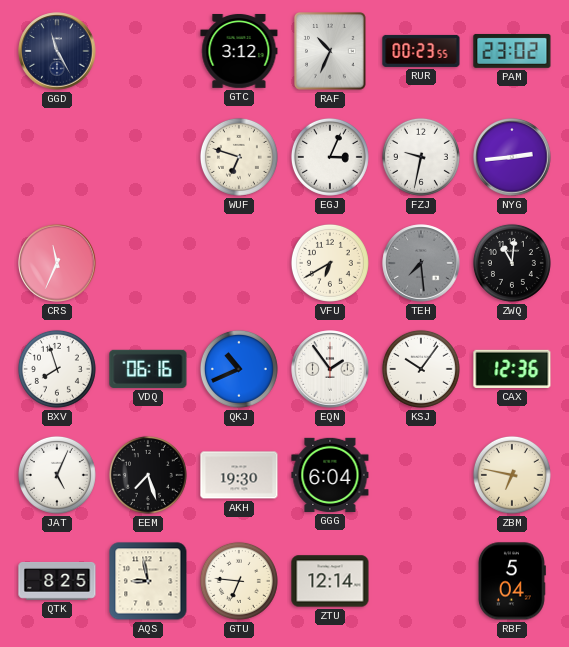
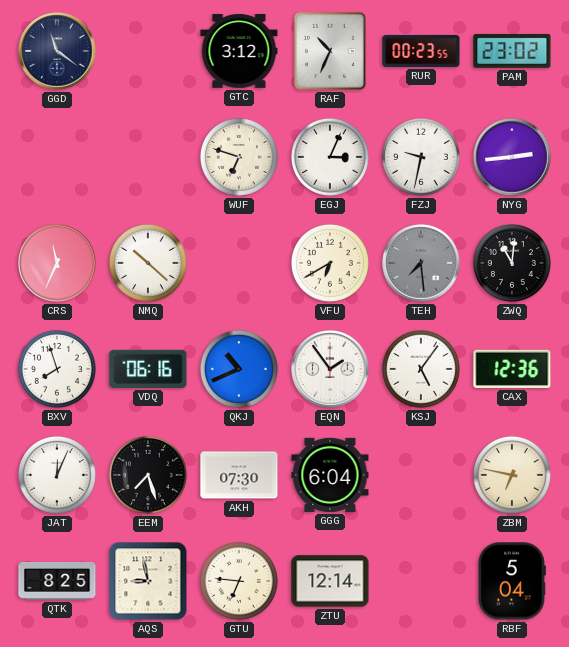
GGD: 11:25 -> 11:21
NMQ: none -> 10:22
KSJ: 10:06 -> 5:06
JAT: 5:04 -> 12:04
AKH: 19:30 -> 07:30
